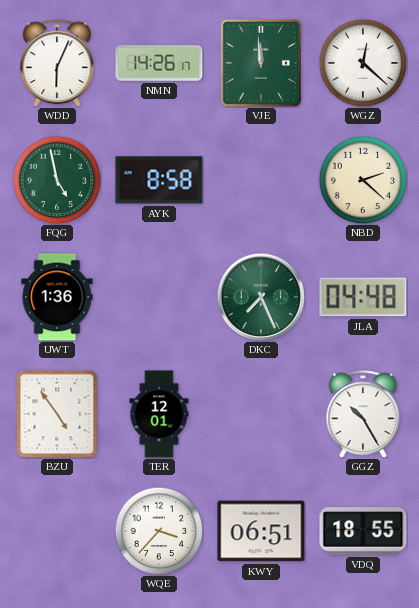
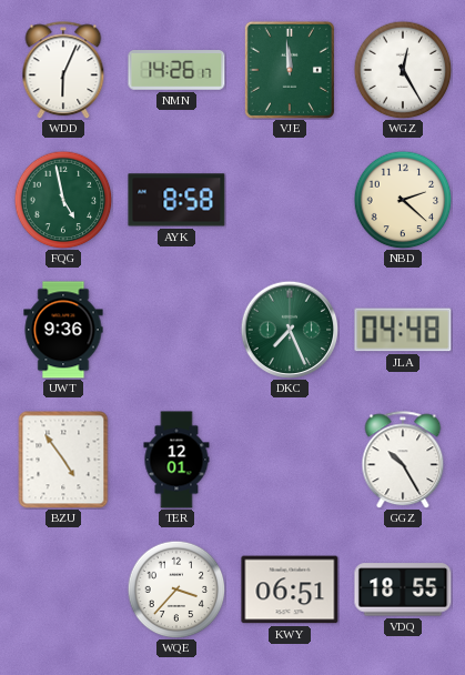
WGZ: 12:22 -> 12:25
UWT: 1:36 -> 9:36
